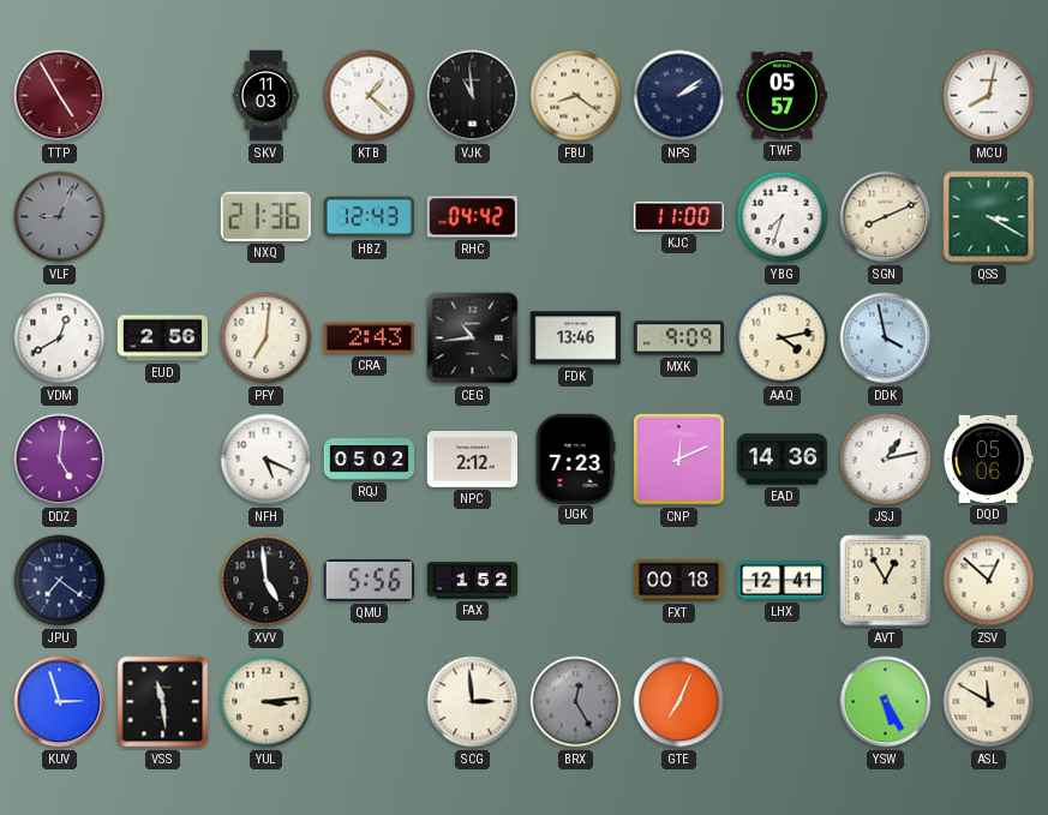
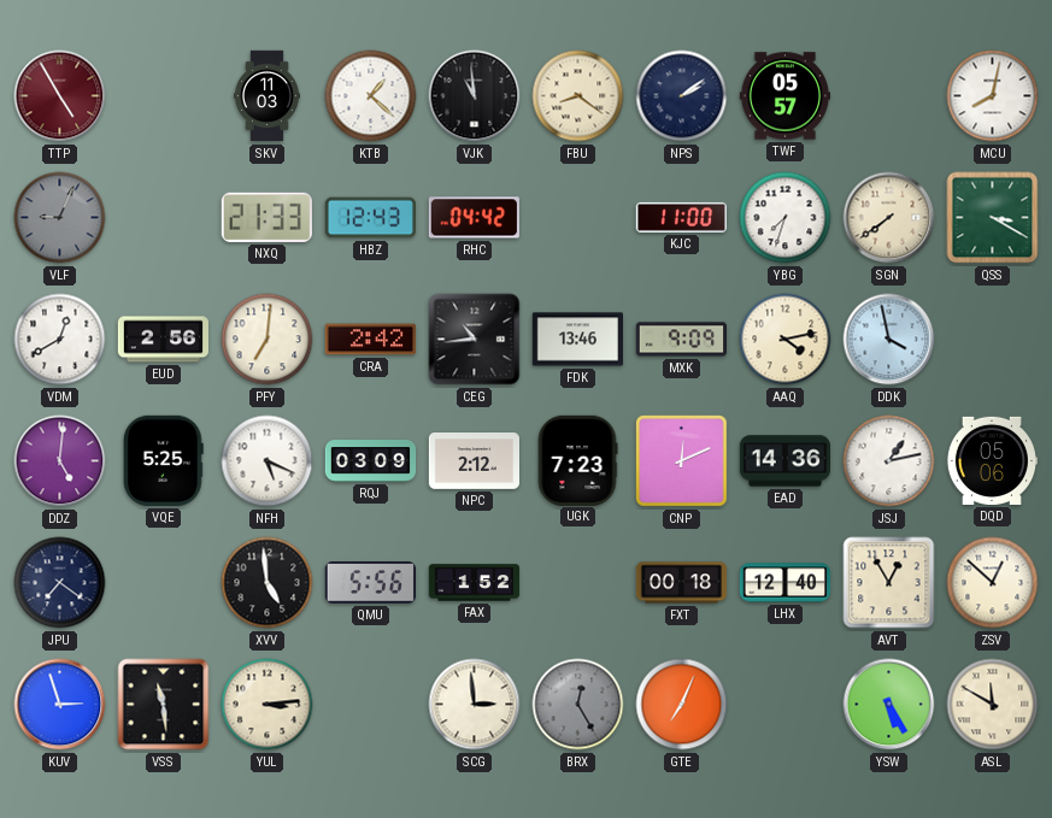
NXQ: 21:36 -> 21:33
SGN: 8:11 -> 7:39
CRA: 2:43 -> 2:42
VQE: none -> 5:25
RQJ: 05:02 -> 03:09
LHX: 12:41 -> 12:40
